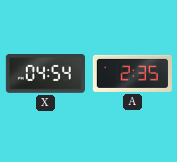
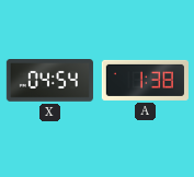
A: 2:35 -> 1:38
